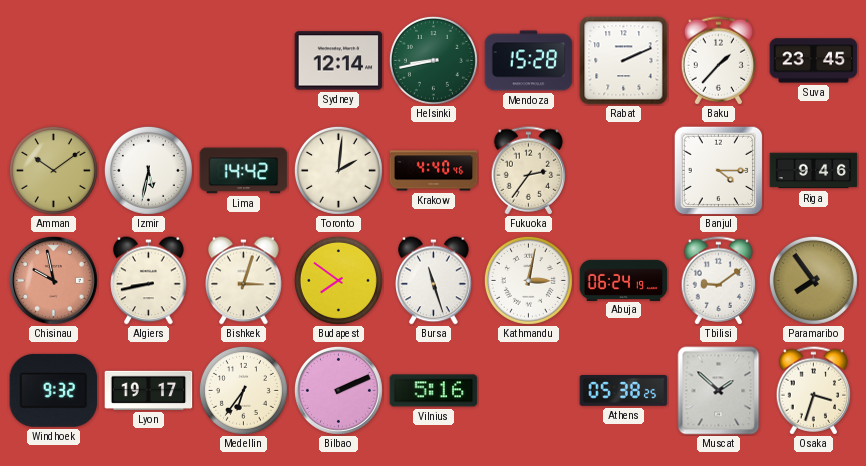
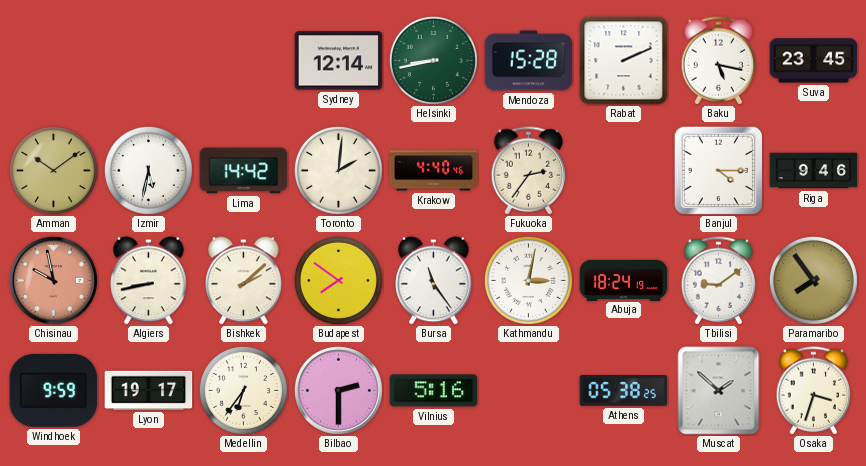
Baku: 1:37 -> 5:17
Bishkek: 3:03 -> 2:08
Bursa: 11:27 -> 11:24
Abuja: 06:24 -> 18:24
Windhoek: 9:32 -> 9:59
Bilbao: 2:11 -> 2:30
